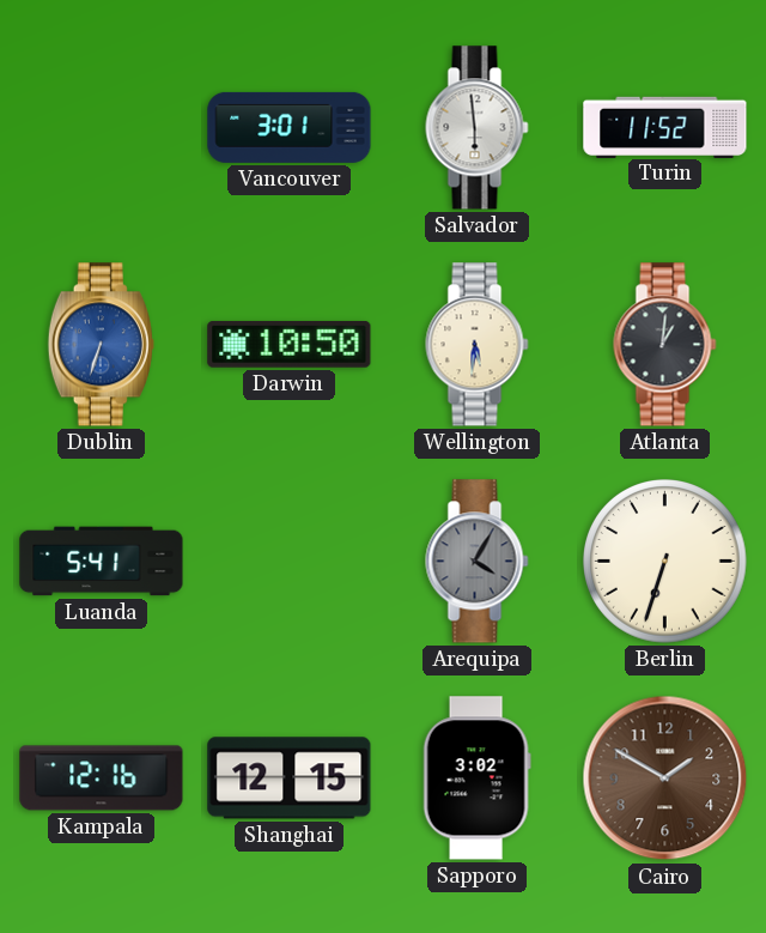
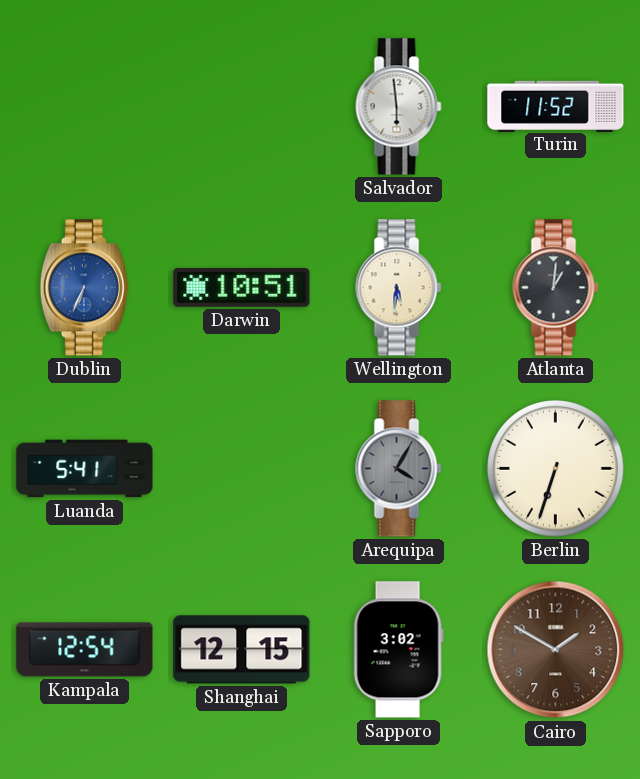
Vancouver: 3:01 -> none
Dublin: 6:33 -> 6:34
Darwin: 10:50 -> 10:51
Kampala: 12:16 -> 12:54
